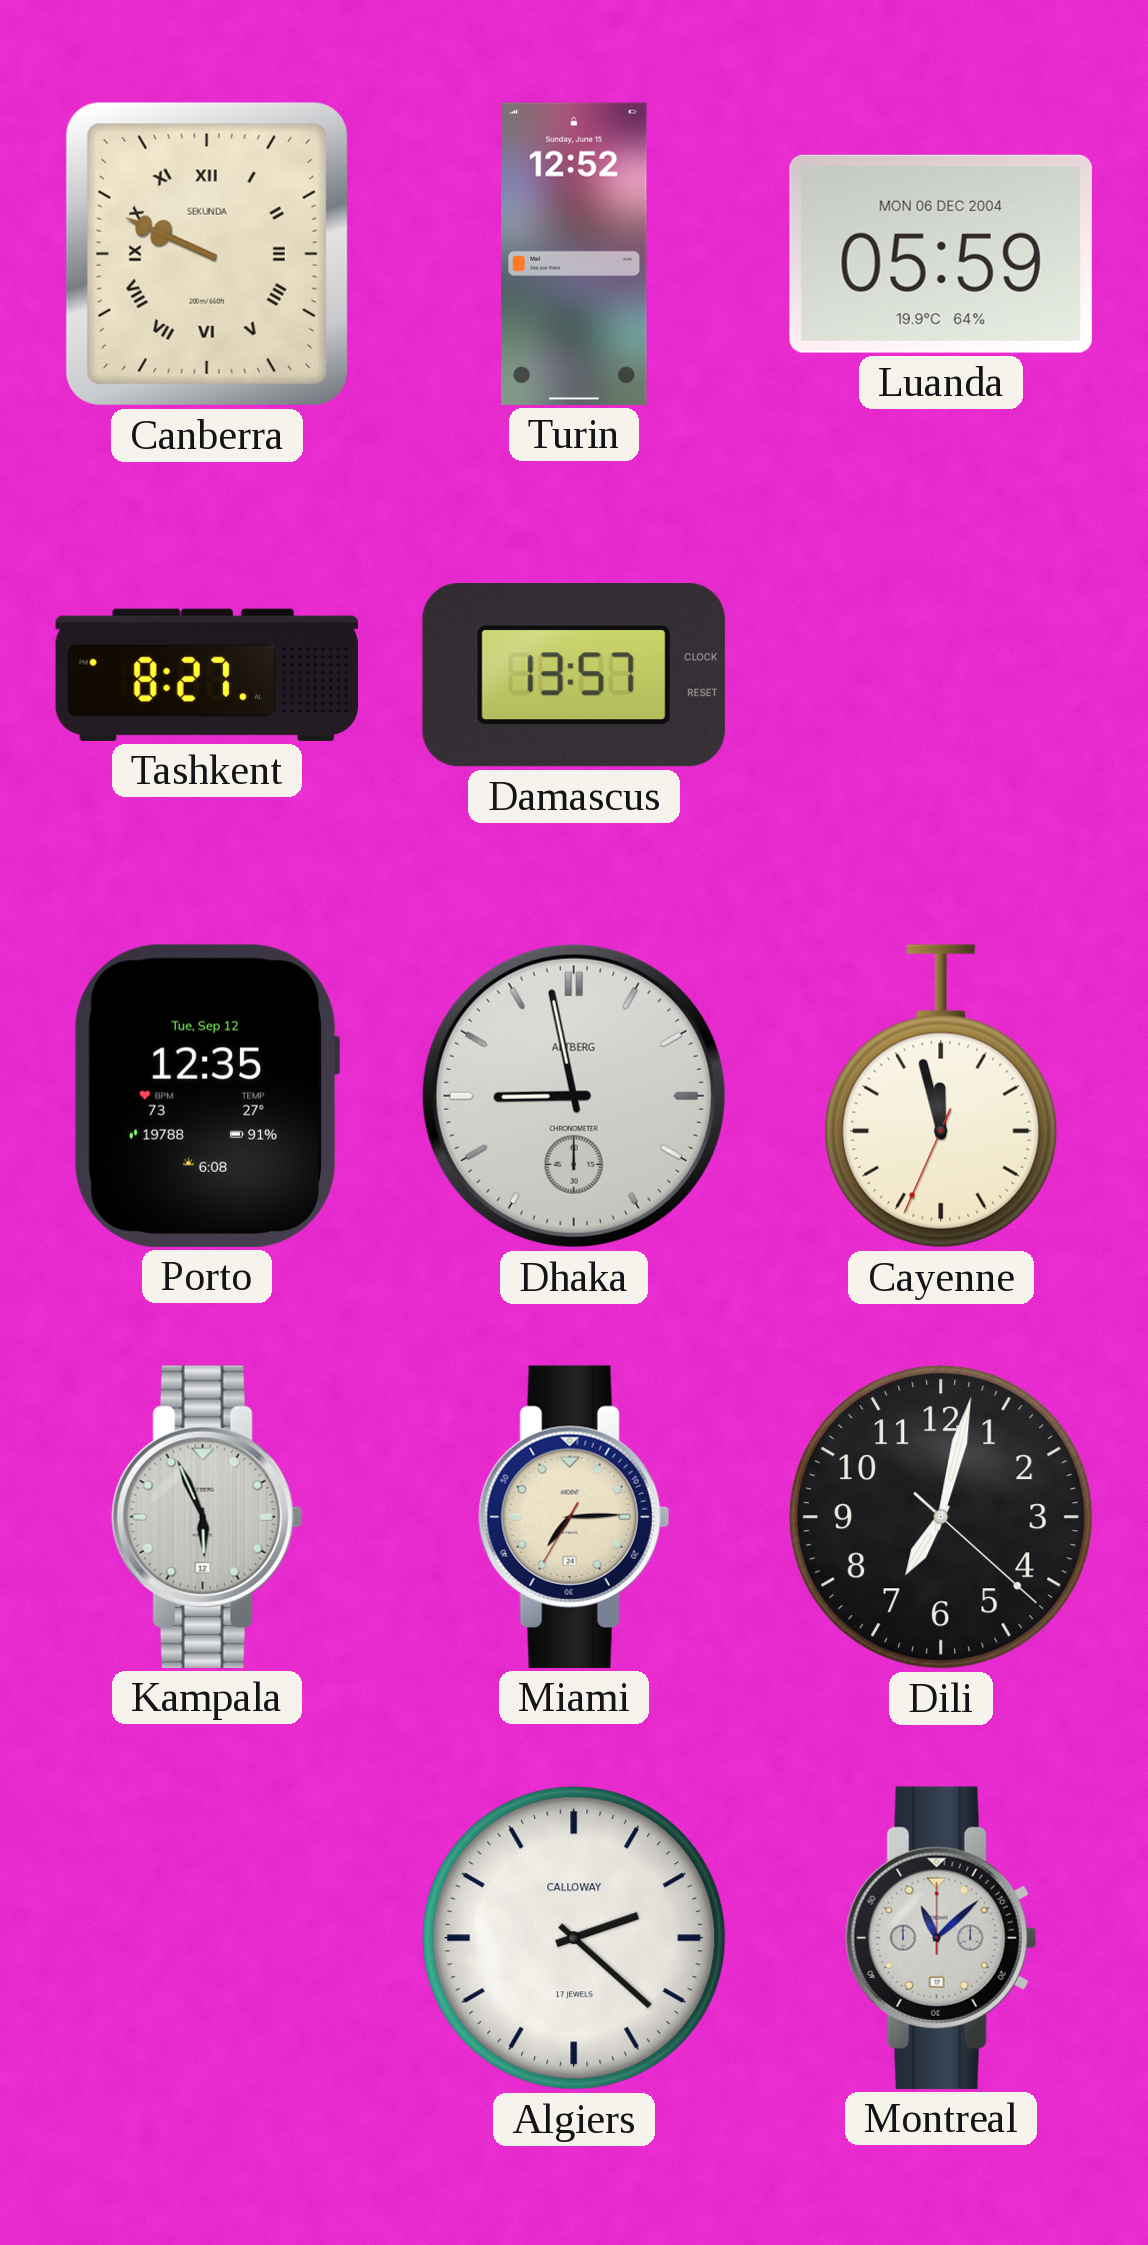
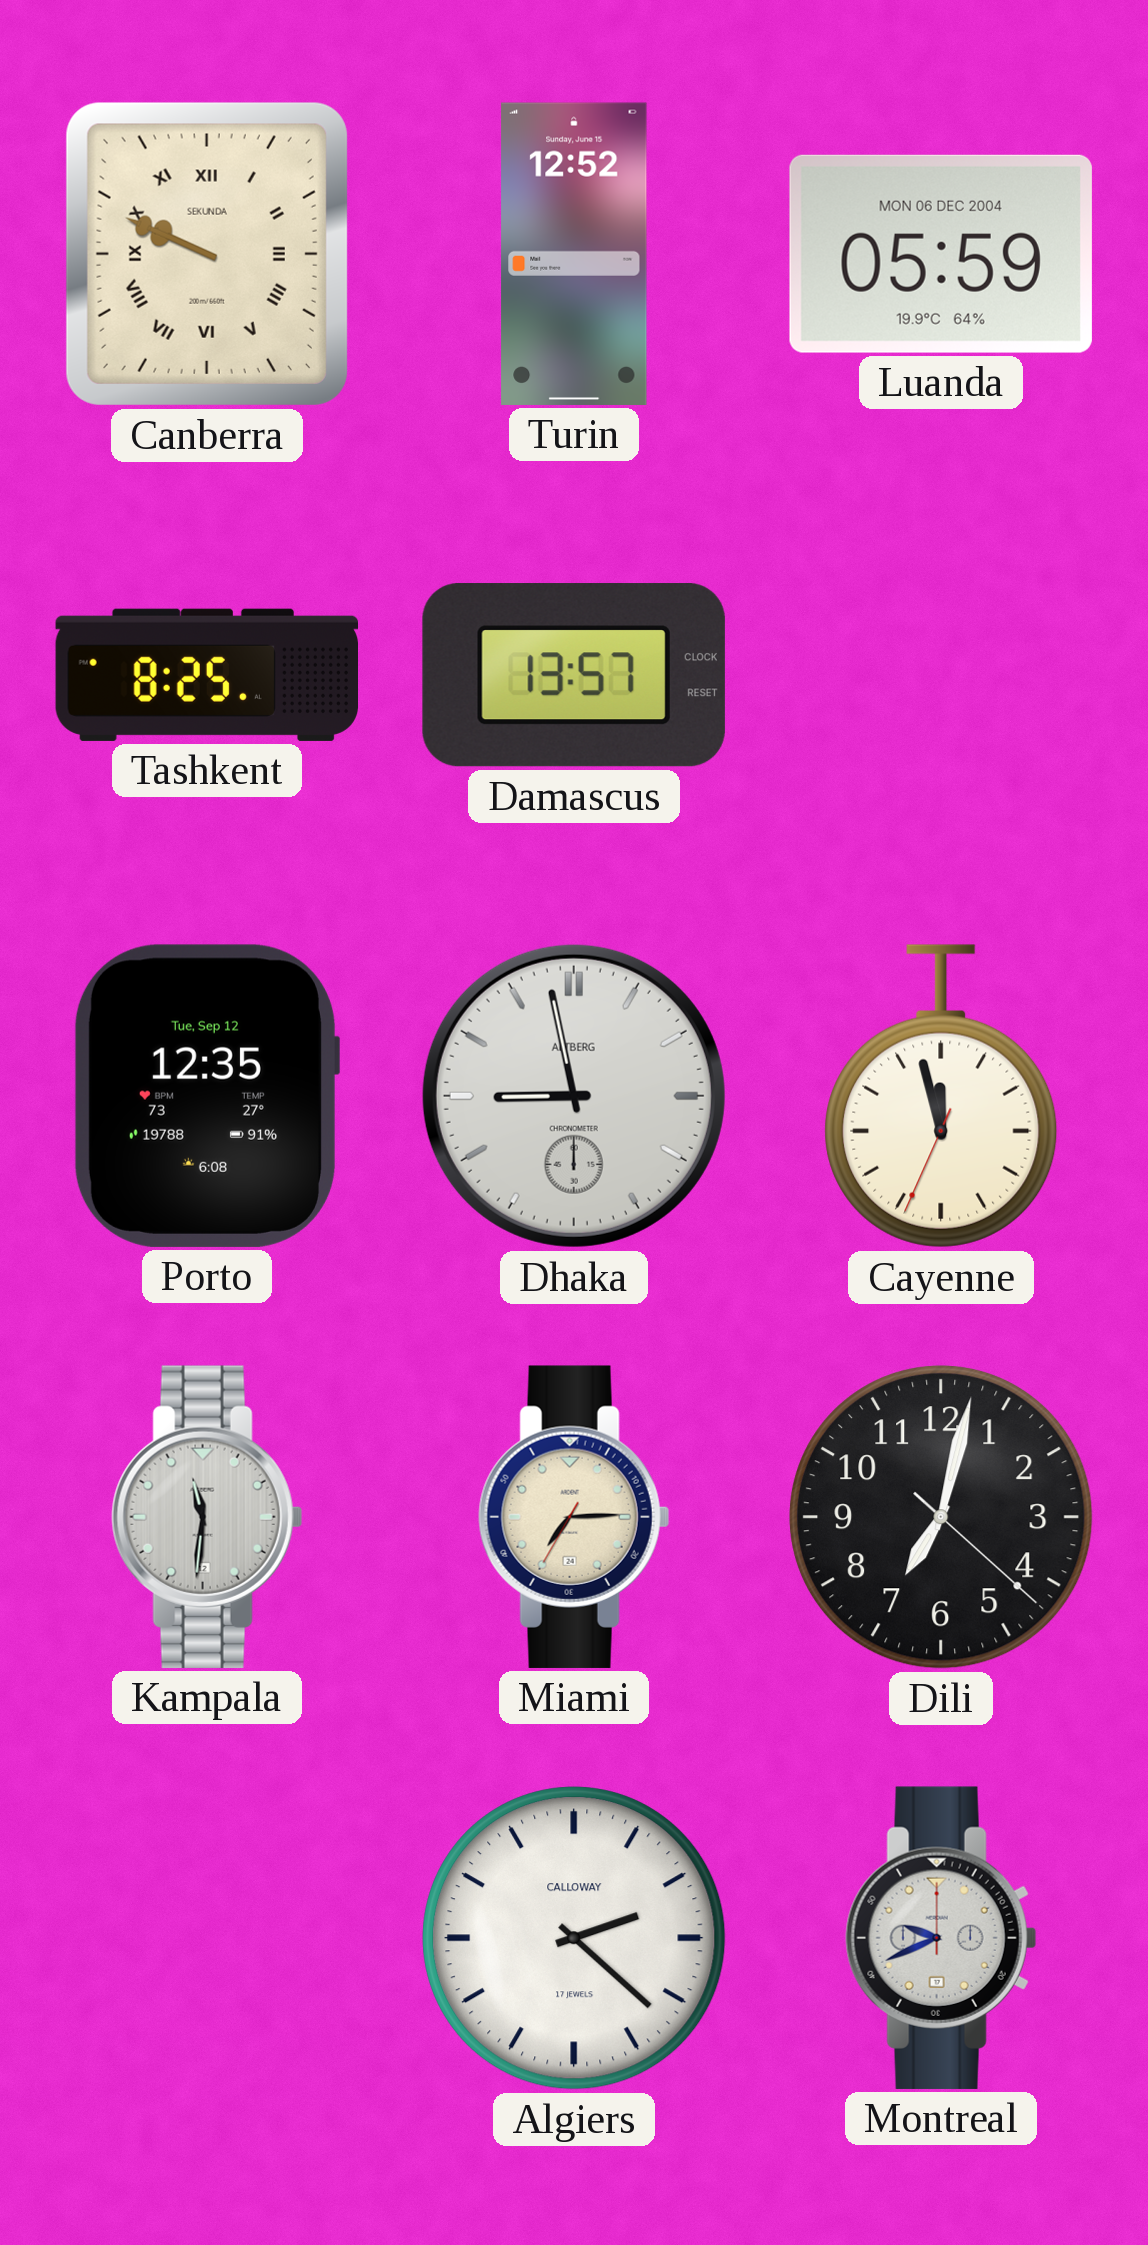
Tashkent: 8:27 -> 8:25
Kampala: 5:56 -> 11:31
Montreal: 11:08 -> 9:41
